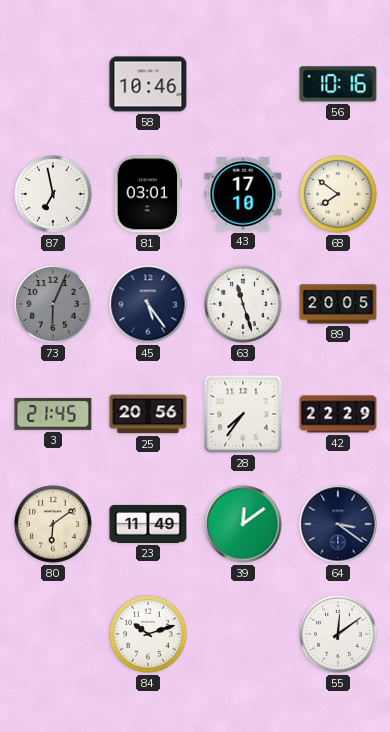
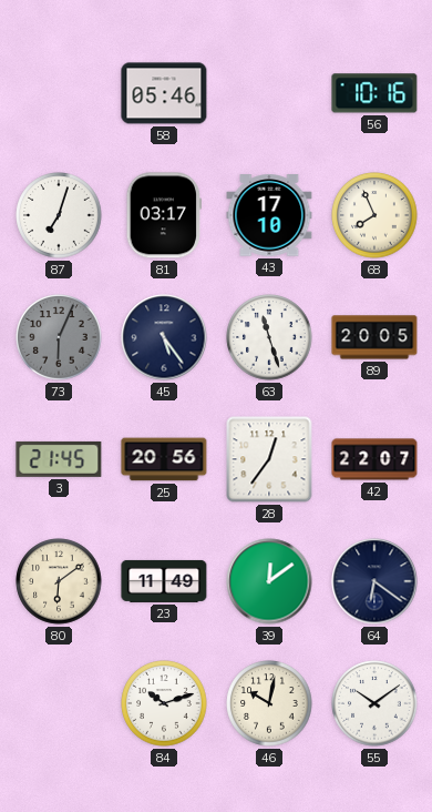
58: 10:46 -> 05:46
87: 6:58 -> 7:03
81: 03:01 -> 03:17
68: 7:51 -> 7:56
28: 7:36 -> 12:36
42: 22:29 -> 22:07
64: 3:21 -> 6:21
46: none -> 10:02
55: 12:09 -> 10:09
